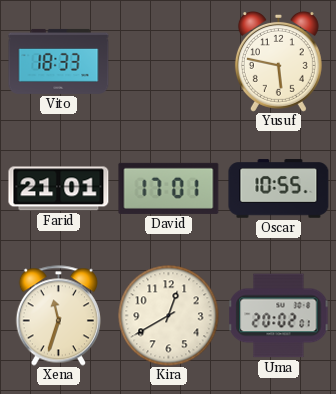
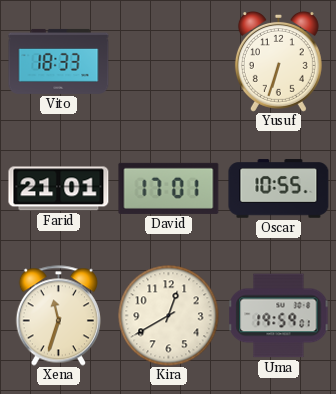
Yusuf: 5:47 -> 6:33
Uma: 20:02 -> 19:59
